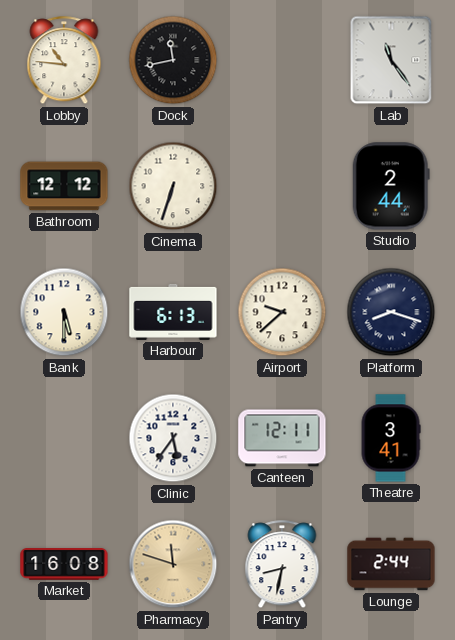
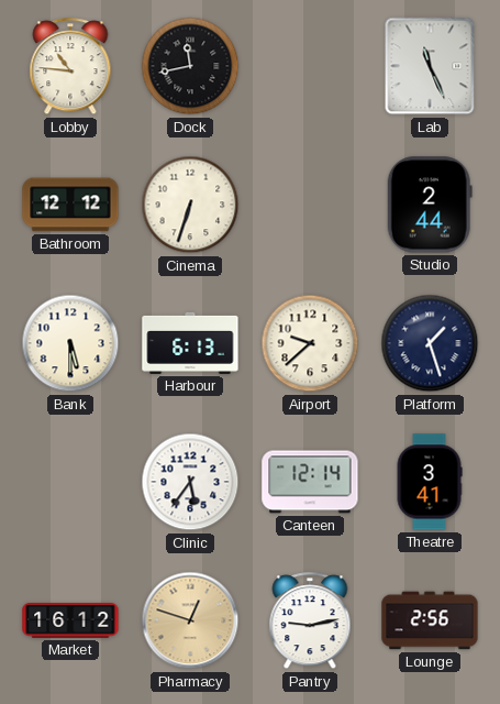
Lab: 11:24 -> 11:26
Platform: 8:18 -> 1:27
Canteen: 12:11 -> 12:14
Market: 16:08 -> 16:12
Pharmacy: 11:48 -> 12:48
Pantry: 8:32 -> 9:13
Lounge: 2:44 -> 2:56
